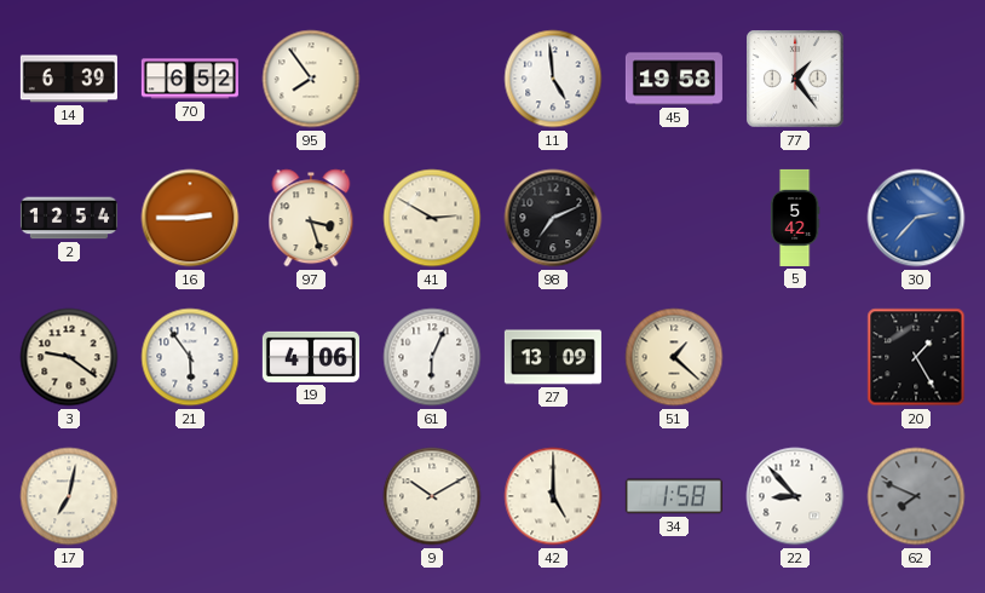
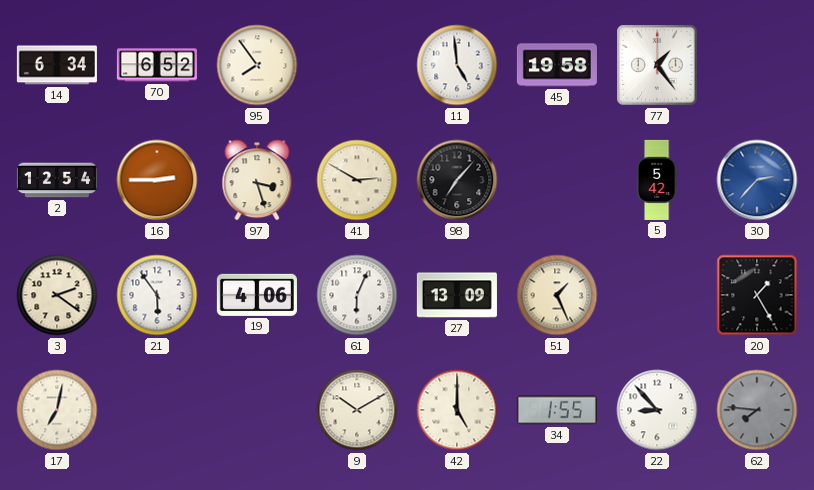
14: 6:39 -> 6:34
98: 7:11 -> 7:07
3: 9:21 -> 2:21
51: 1:22 -> 1:26
34: 1:58 -> 1:55
62: 7:49 -> 7:46
